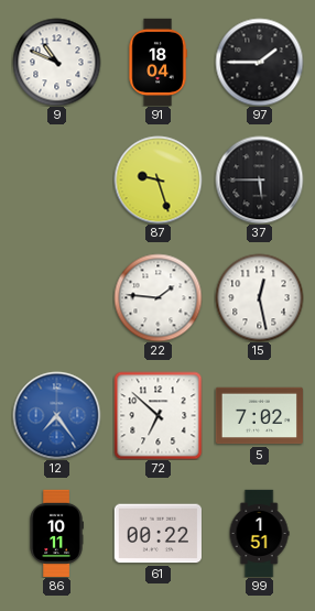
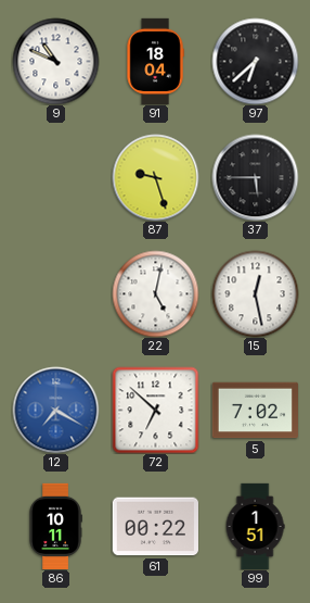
97: 1:45 -> 6:38
22: 1:46 -> 5:02
12: 7:24 -> 7:20
